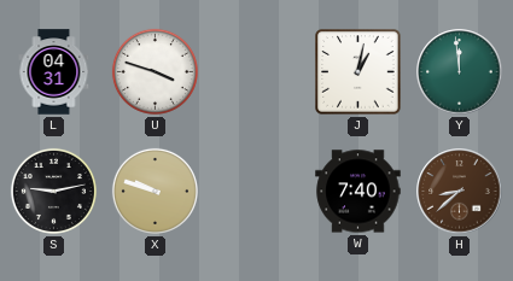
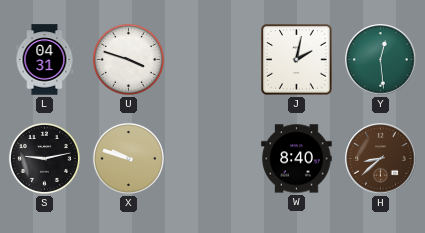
J: 1:02 -> 2:02
Y: 11:59 -> 12:29
W: 7:40 -> 8:40
